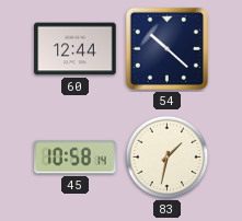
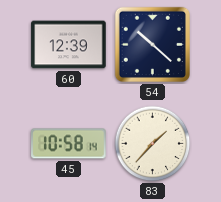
60: 12:44 -> 12:39
83: 1:32 -> 1:37
